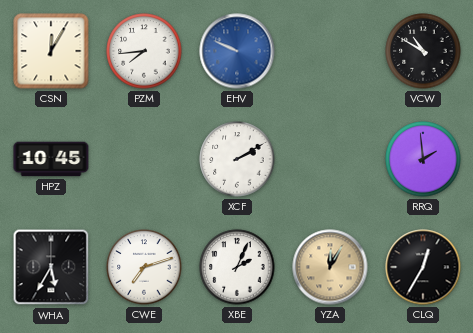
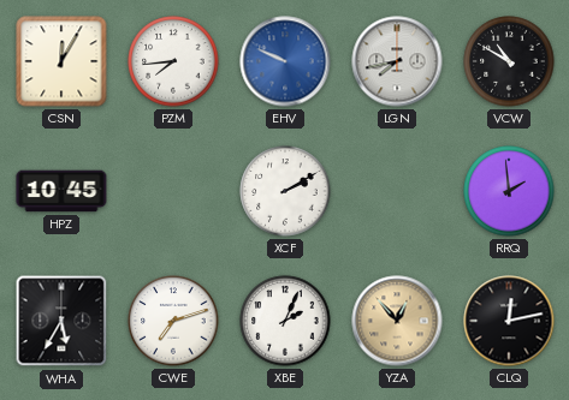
LGN: none -> 7:43
YZA: 12:05 -> 12:53
CLQ: 12:35 -> 12:13
